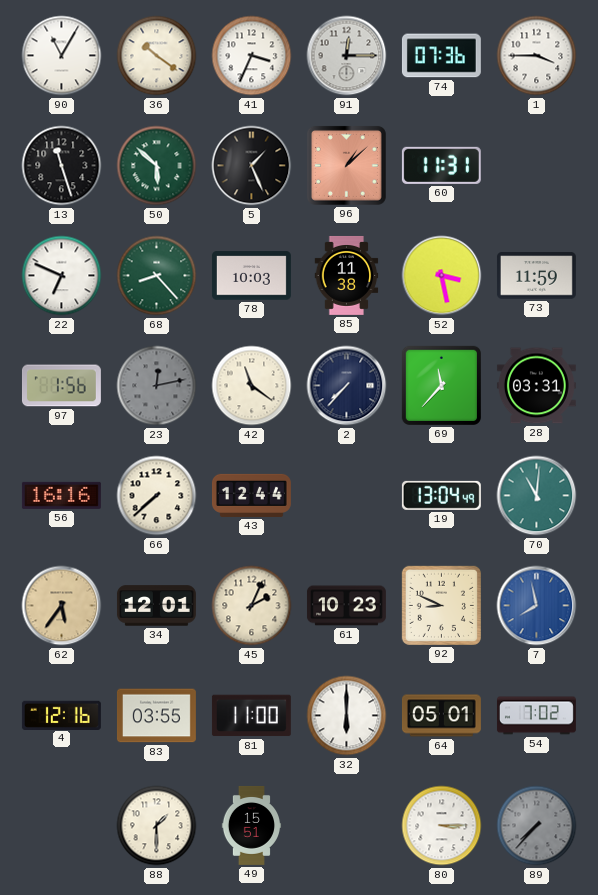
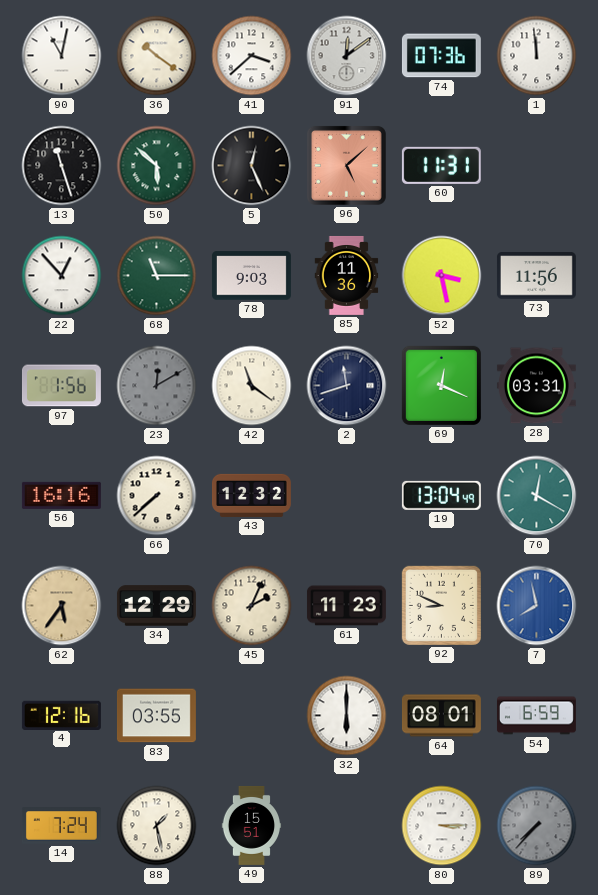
90: 11:05 -> 11:02
41: 3:34 -> 3:38
91: 12:15 -> 12:09
1: 3:45 -> 11:59
5: 1:26 -> 12:26
96: 1:08 -> 5:08
22: 6:49 -> 12:53
68: 8:23 -> 11:15
78: 10:03 -> 9:03
85: 11:38 -> 11:36
73: 11:59 -> 11:56
23: 12:13 -> 12:10
2: 7:37 -> 11:42
69: 11:37 -> 12:19
43: 12:44 -> 12:32
70: 11:01 -> 12:20
34: 12:01 -> 12:29
61: 10:23 -> 11:23
81: 11:00 -> none
64: 05:01 -> 08:01
54: 7:02 -> 6:59
14: none -> 7:24
88: 1:30 -> 1:28
